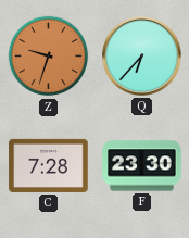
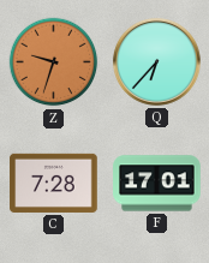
F: 23:30 -> 17:01
